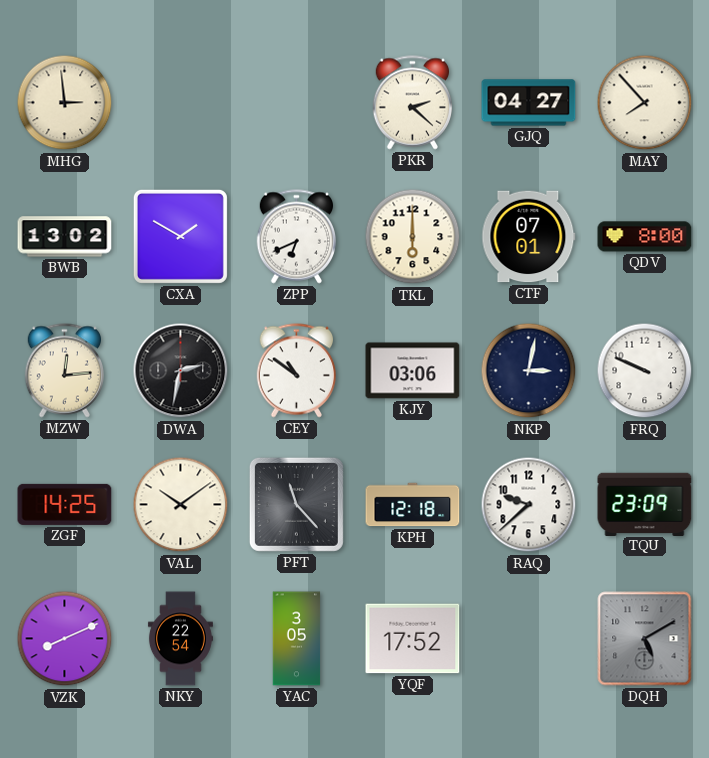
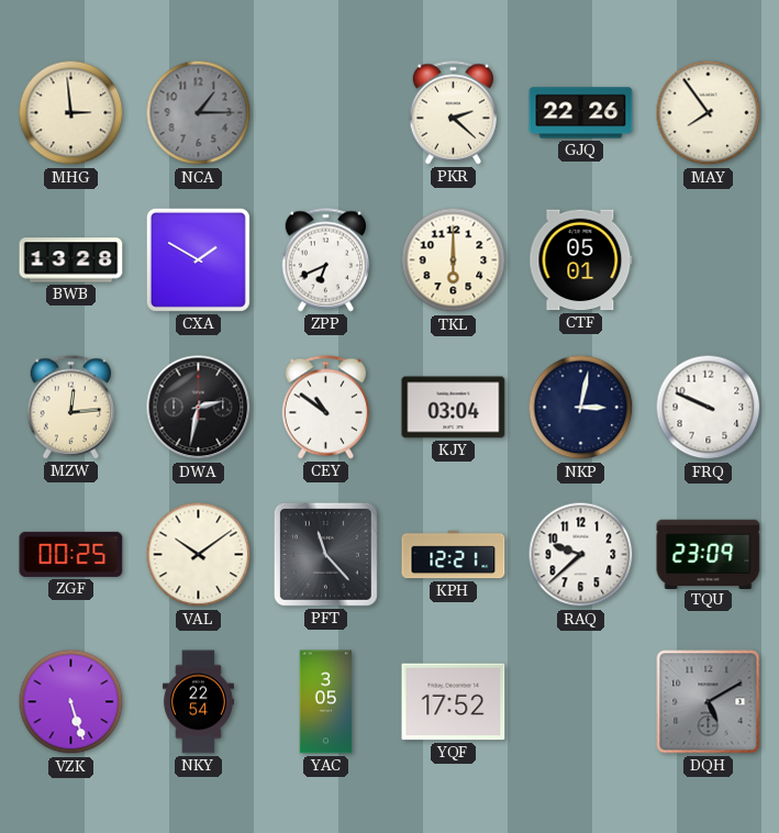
NCA: none -> 1:15
GJQ: 04:27 -> 22:26
MAY: 7:53 -> 7:54
BWB: 13:02 -> 13:28
CTF: 07:01 -> 05:01
QDV: 8:00 -> none
KJY: 03:06 -> 03:04
ZGF: 14:25 -> 00:25
KPH: 12:18 -> 12:21
VZK: 8:11 -> 5:27
